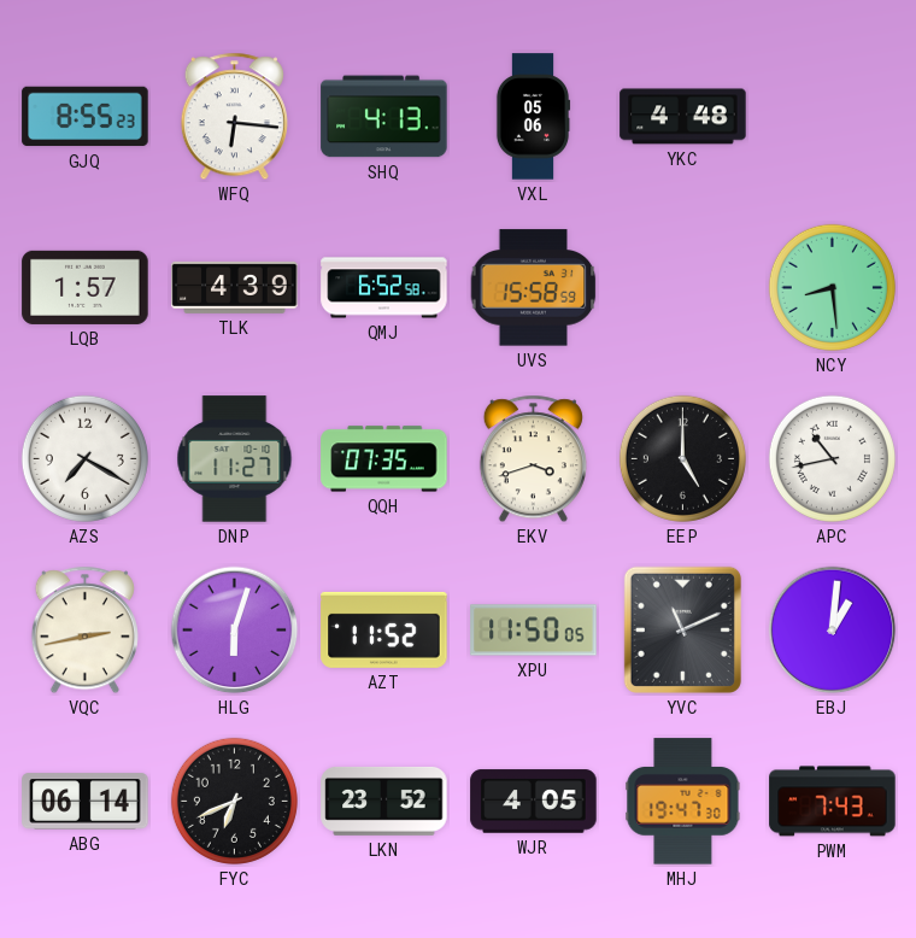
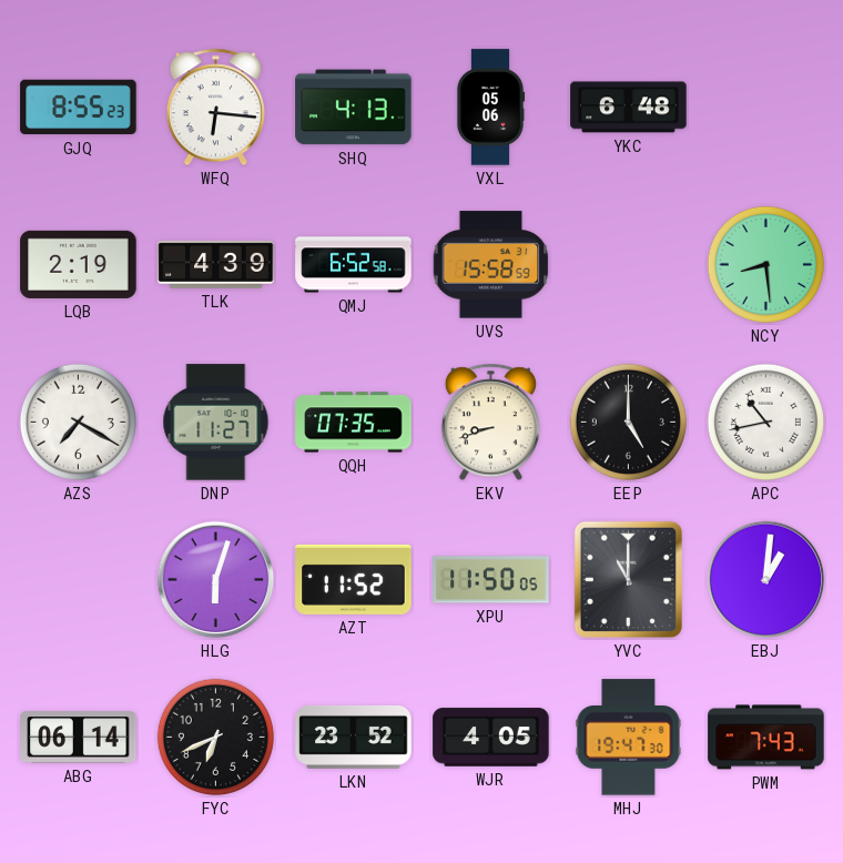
YKC: 4:48 -> 6:48
LQB: 1:57 -> 2:19
EKV: 3:42 -> 8:42
VQC: 2:43 -> none
YVC: 11:11 -> 11:00
